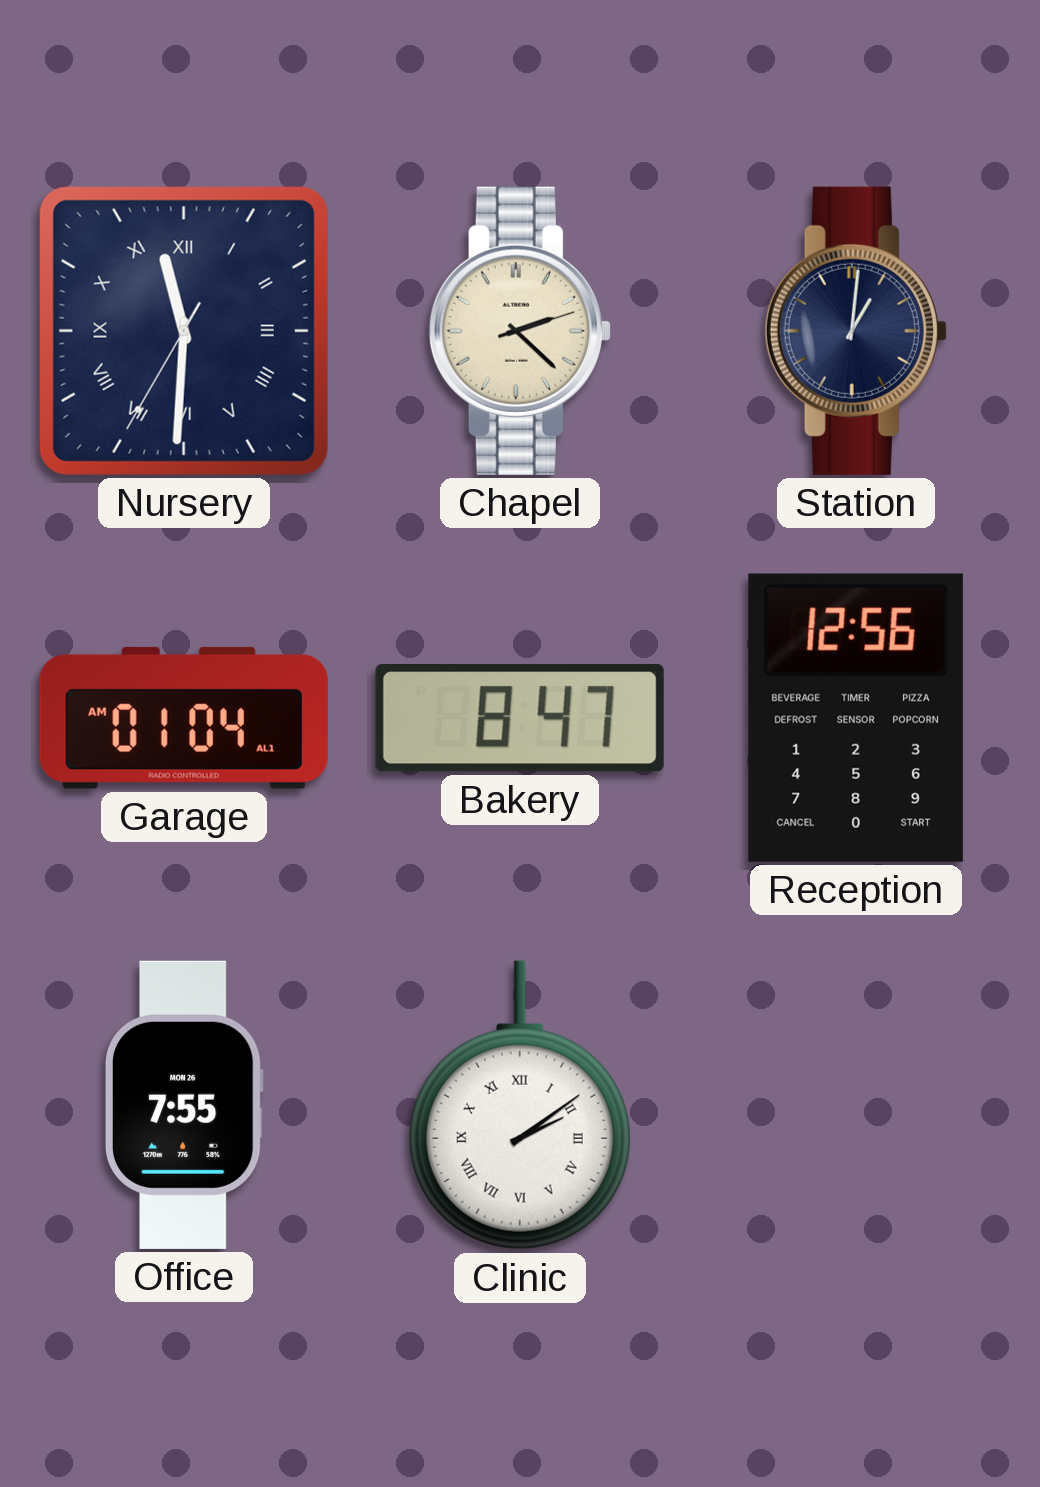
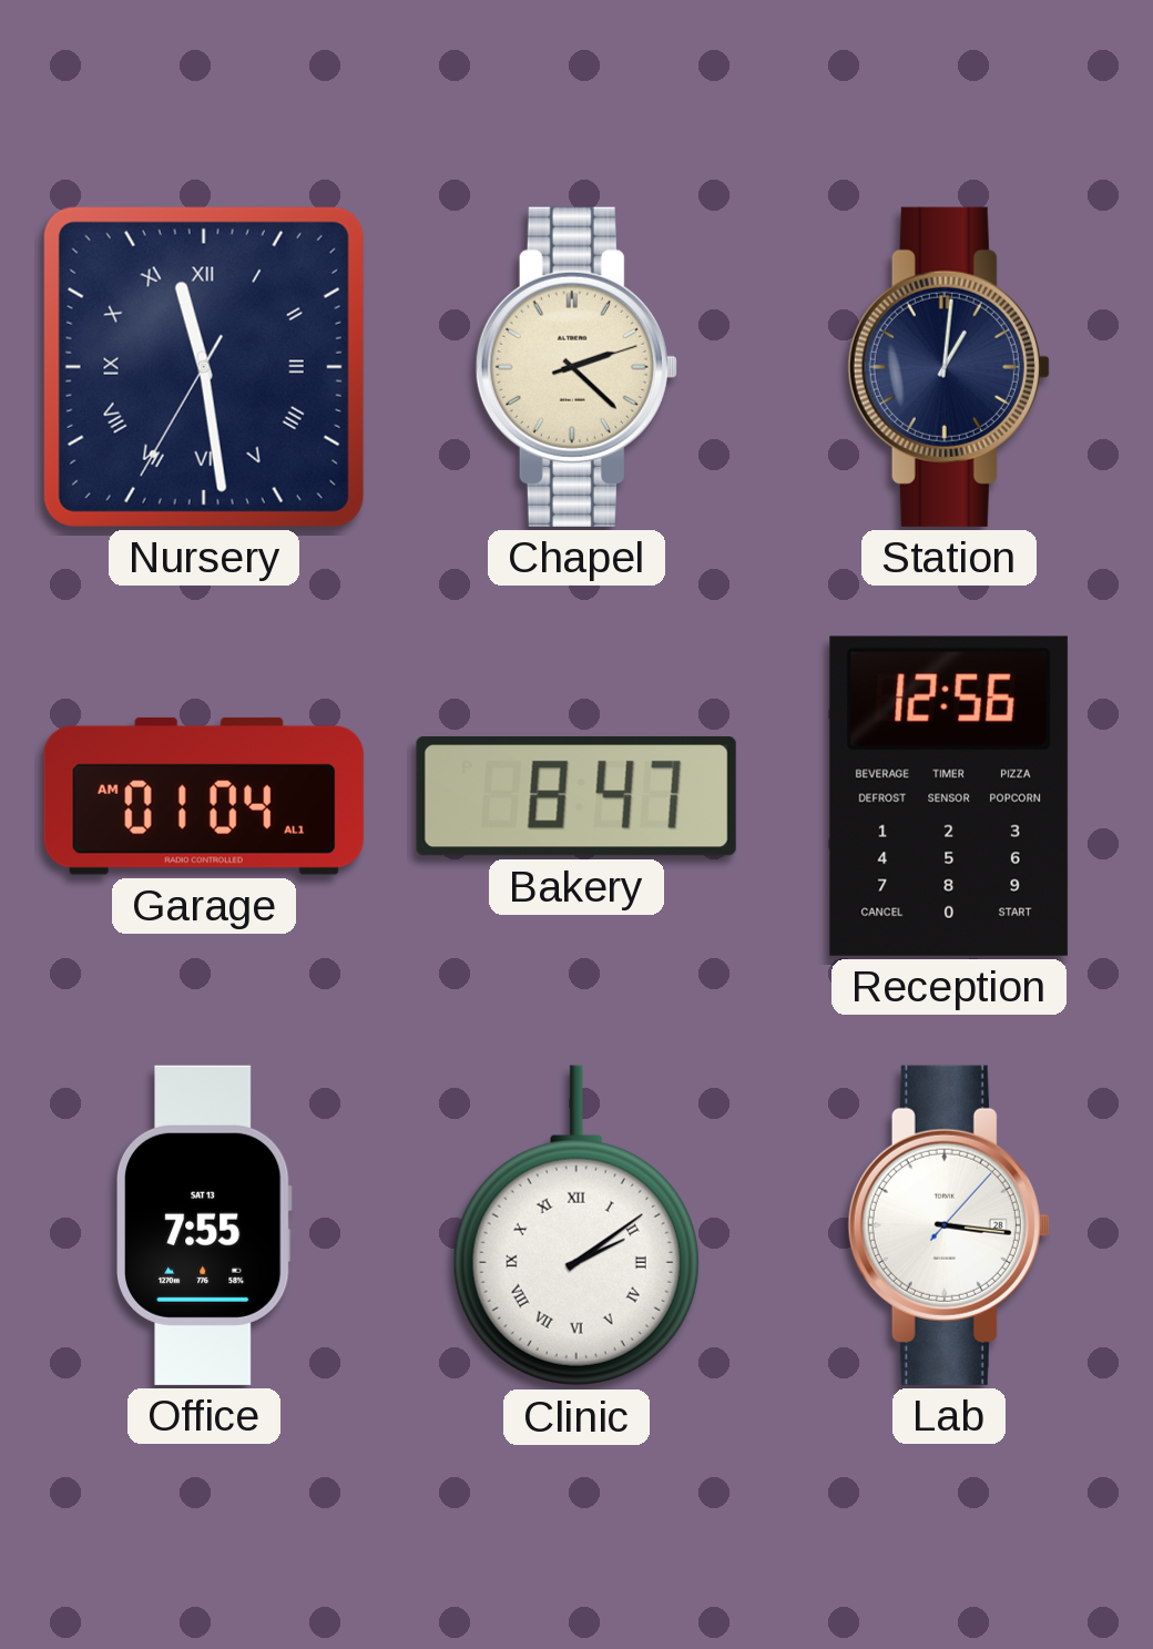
Nursery: 11:30 -> 11:28
Office date: MON 26 -> SAT 13
Lab: none -> 3:16
